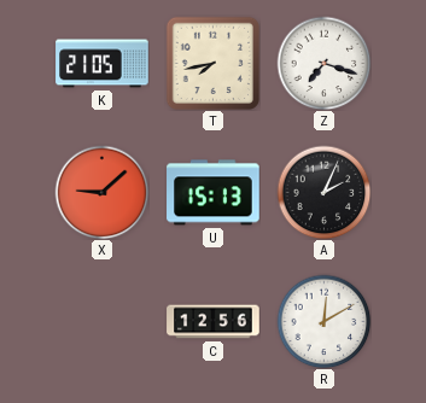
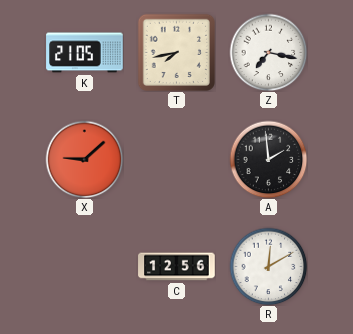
Z: 7:18 -> 7:17
U: 15:13 -> none
A: 2:04 -> 1:59
